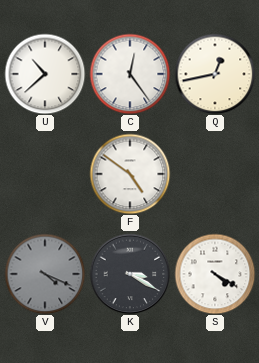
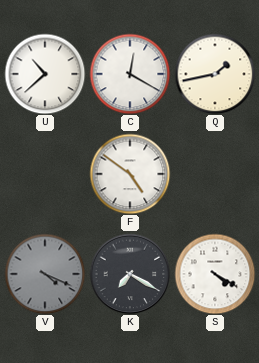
C: 12:24 -> 12:20
Q: 12:43 -> 1:43
K: 3:20 -> 7:20
